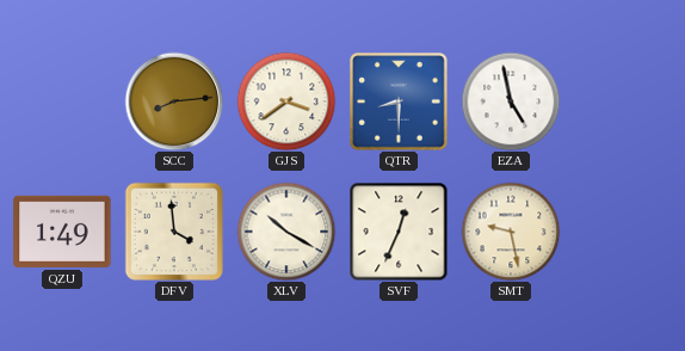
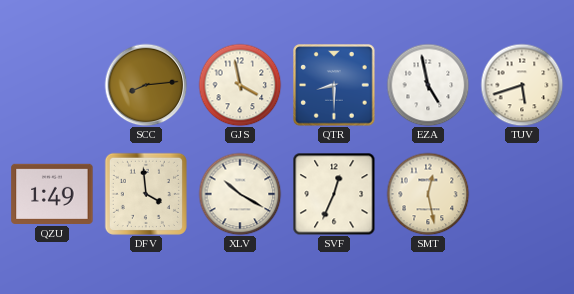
GJS: 3:39 -> 3:58
TUV: none -> 5:42
SMT: 9:28 -> 12:28
